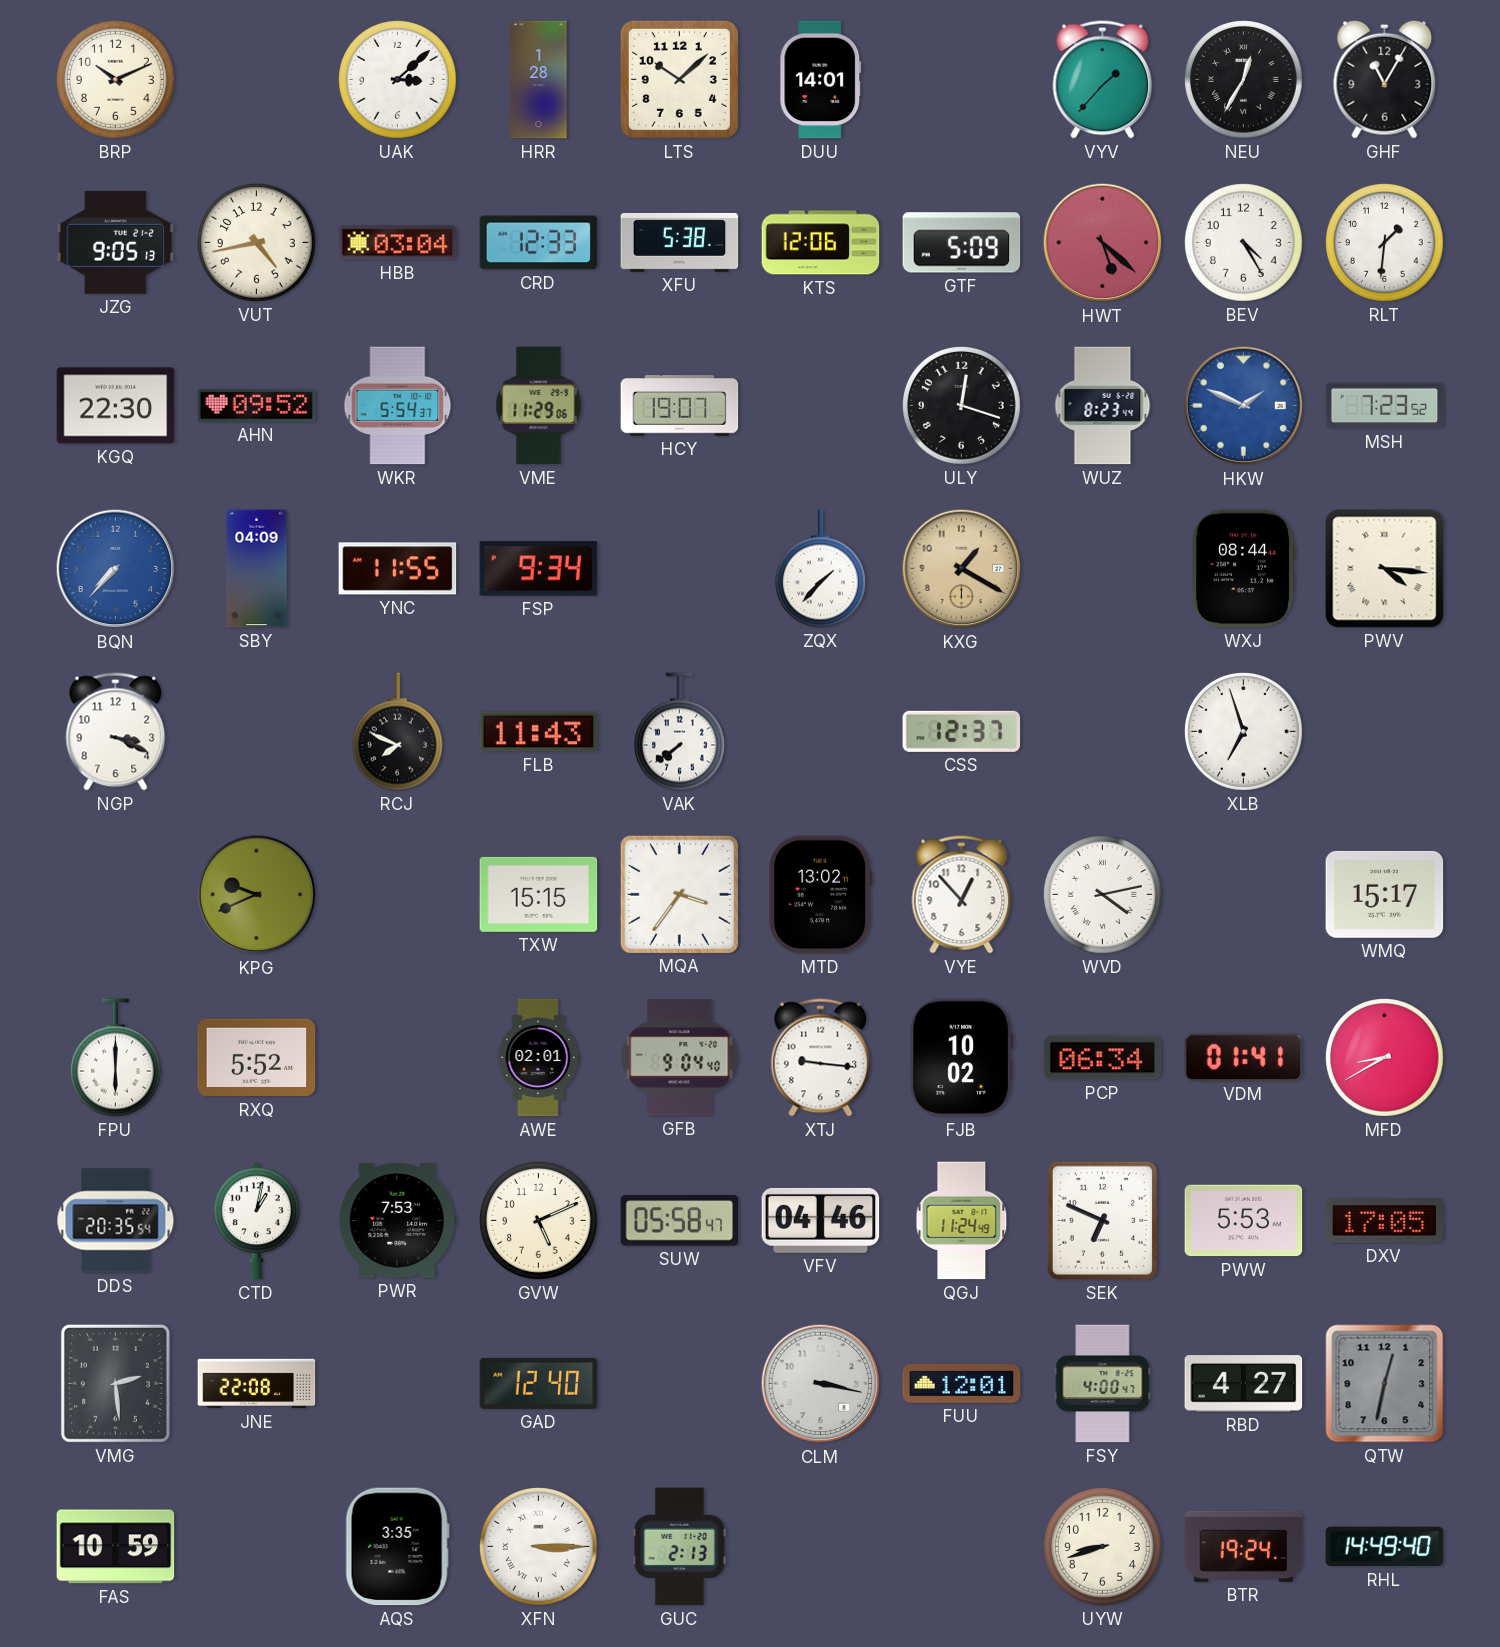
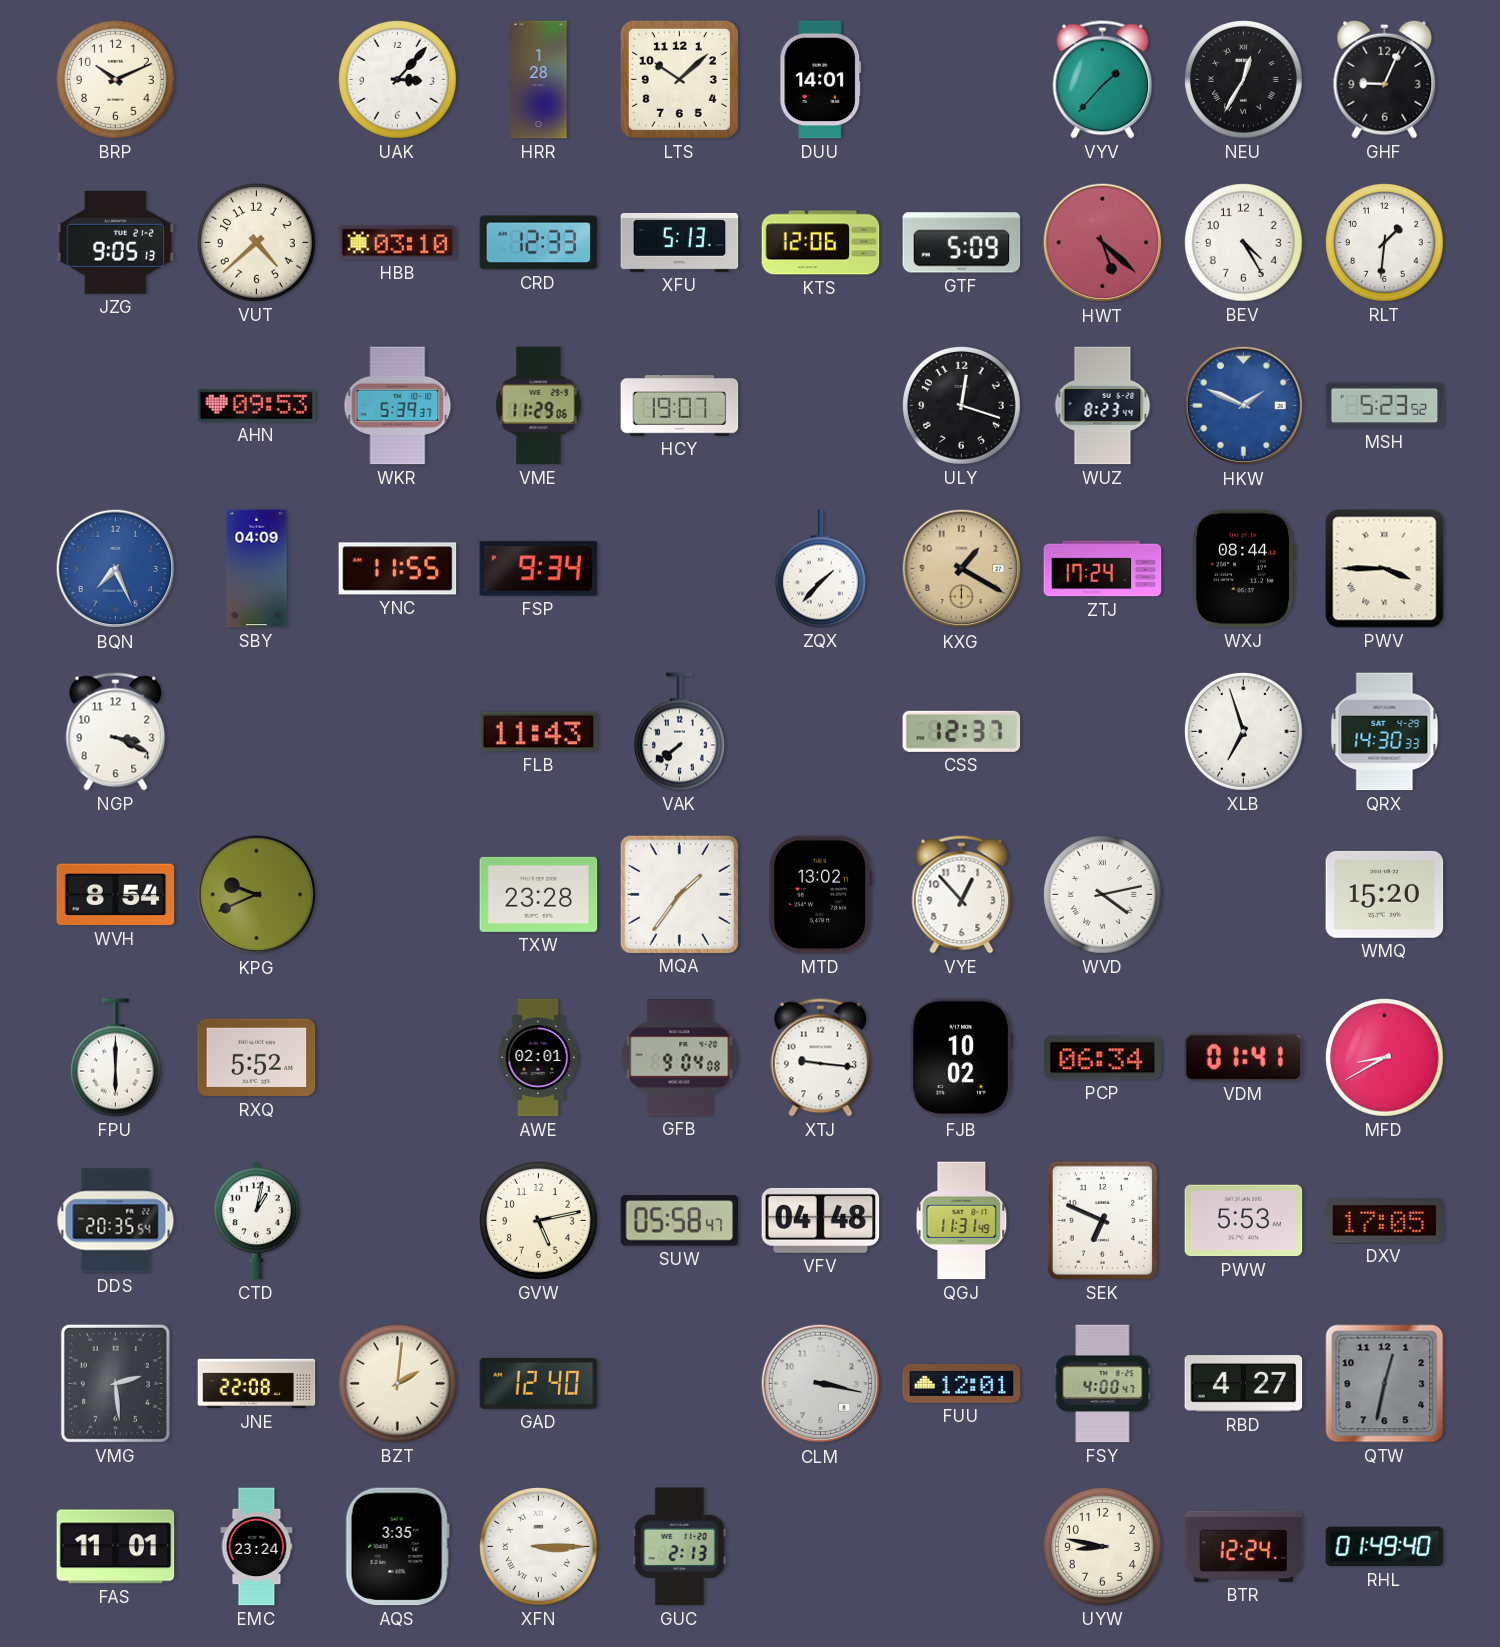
UAK: 3:08 -> 3:07
GHF: 11:05 -> 9:04
VUT: 4:43 -> 4:38
HBB: 03:04 -> 03:10
XFU: 5:38 -> 5:13
KGQ: 22:30 -> none
AHN: 09:52 -> 09:53
WKR: 5:54 -> 5:39
MSH: 7:23 -> 5:23
BQN: 7:37 -> 7:26
ZTJ: none -> 17:24
PWV: 4:16 -> 3:45
RCJ: 7:49 -> none
QRX: none -> 14:30
WVH: none -> 8:54
TXW: 15:15 -> 23:28
MQA: 3:36 -> 1:36
WMQ: 15:17 -> 15:20
GFB: 9:04:40 -> 9:04:08
PWR: 7:53 -> none
GVW: 5:11 -> 5:13
VFV: 04:46 -> 04:48
QGJ: 11:24 -> 11:31
BZT: none -> 2:01
FAS: 10:59 -> 11:01
EMC: none -> 23:24
UYW: 8:42 -> 8:47
BTR: 19:24 -> 12:24
RHL: 14:49 -> 01:49
